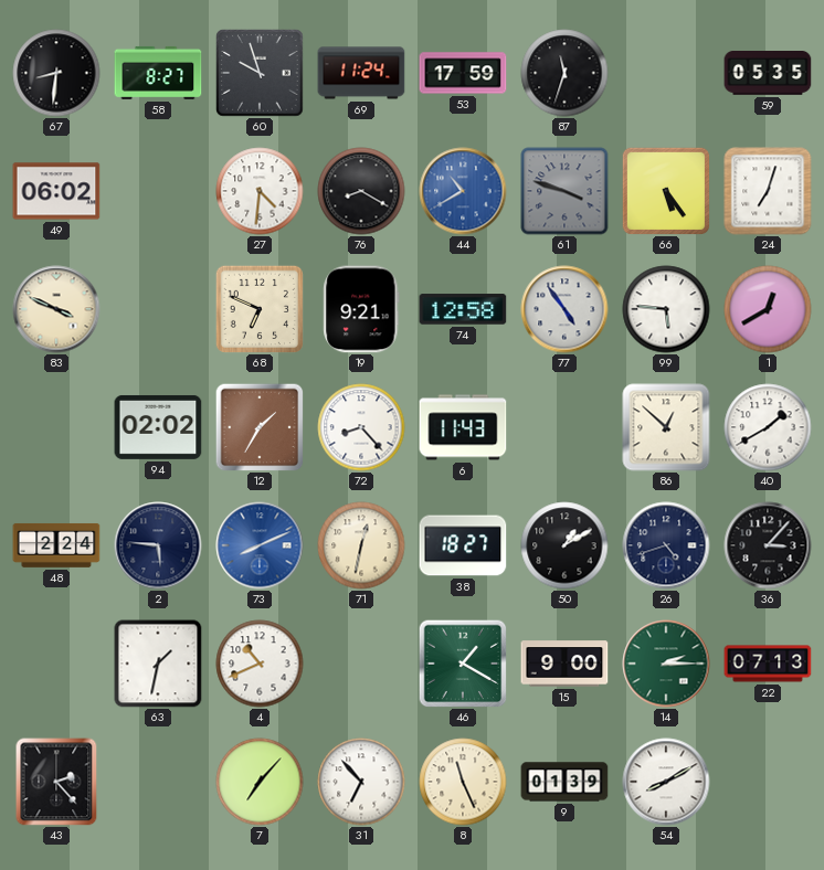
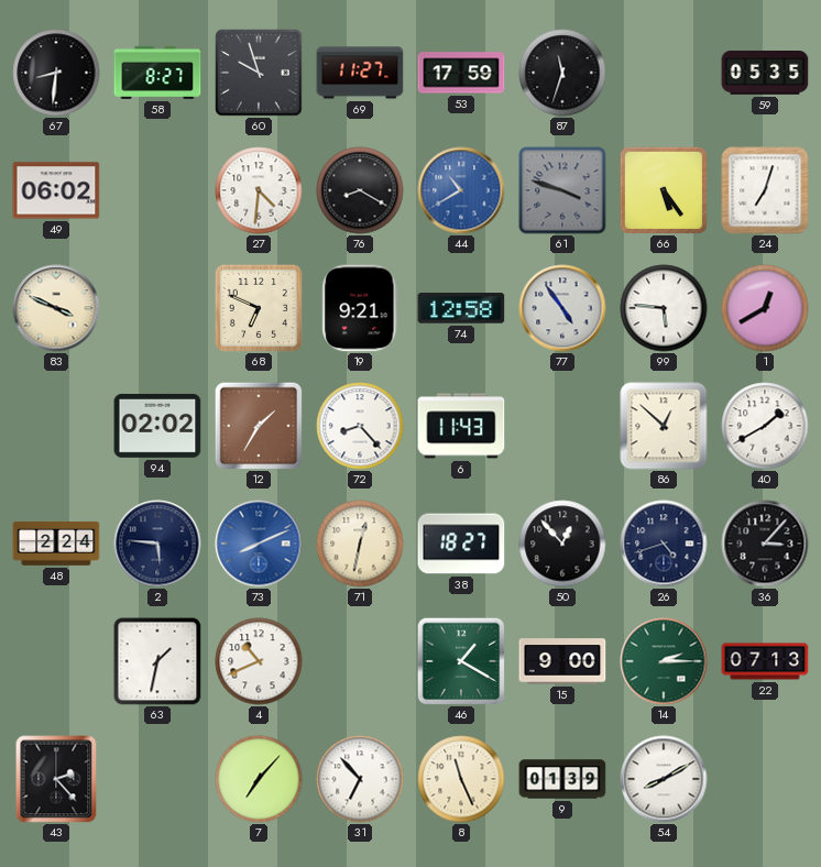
69: 11:24 -> 11:27
50: 1:10 -> 12:53
